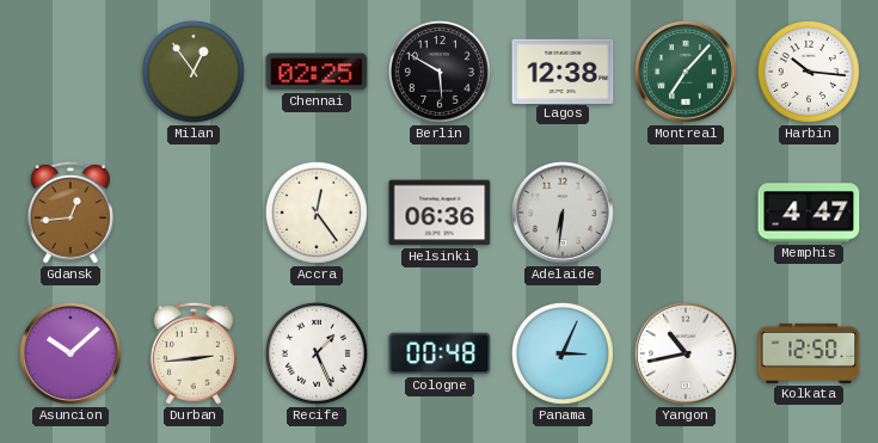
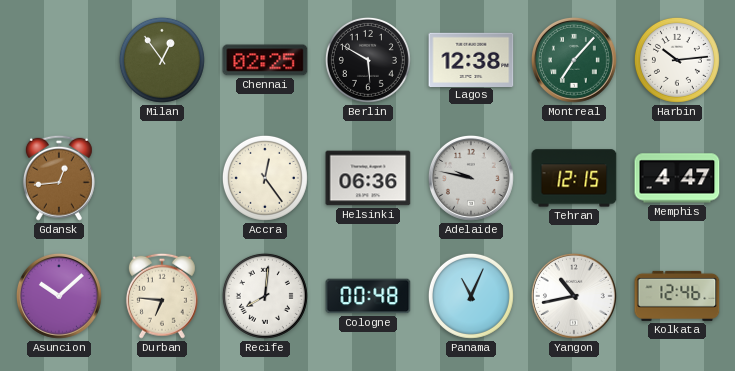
Harbin: 10:16 -> 10:14
Adelaide: 6:31 -> 9:47
Tehran: none -> 12:15
Durban: 2:44 -> 6:46
Recife: 1:26 -> 8:01
Panama: 3:04 -> 11:04
Kolkata: 12:50 -> 12:46
